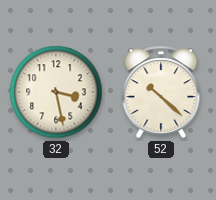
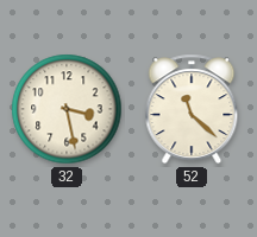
52: 10:22 -> 11:22
